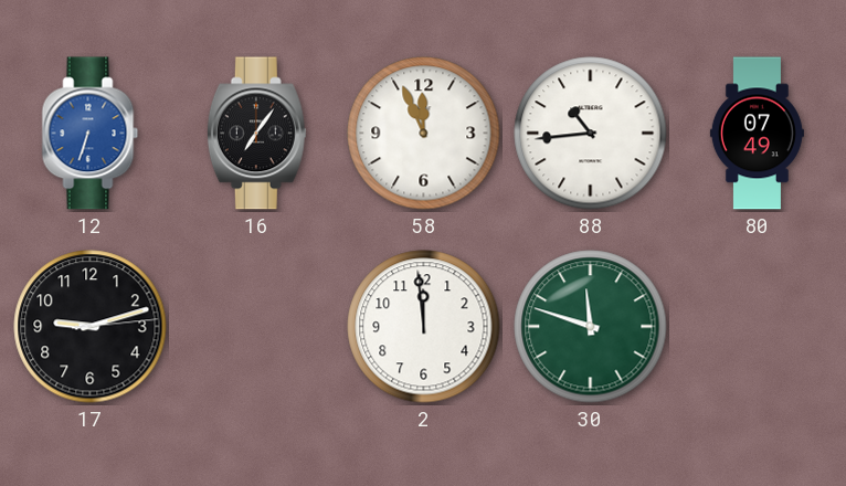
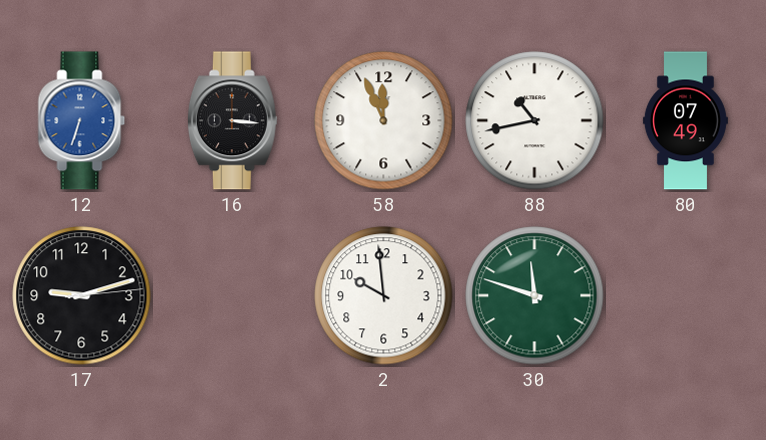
16: 7:06 -> 3:16
88: 10:44 -> 10:43
2: 11:59 -> 9:59
